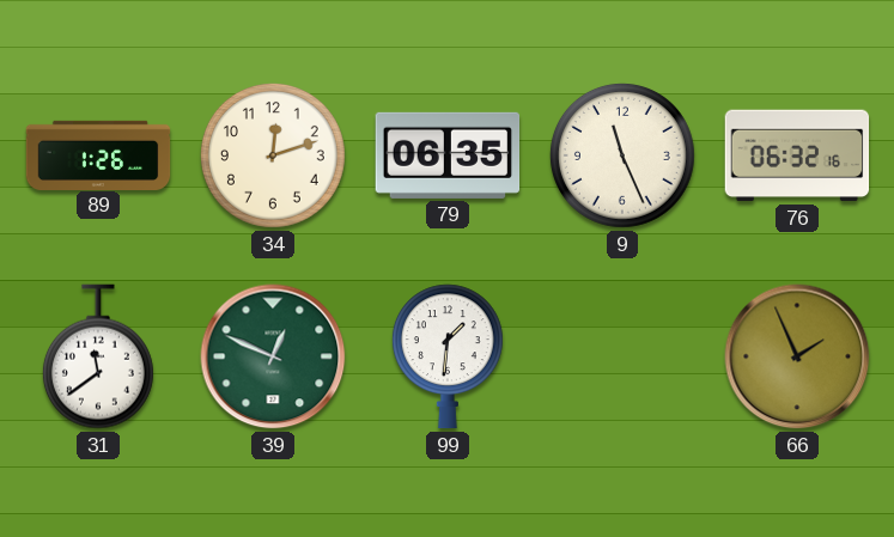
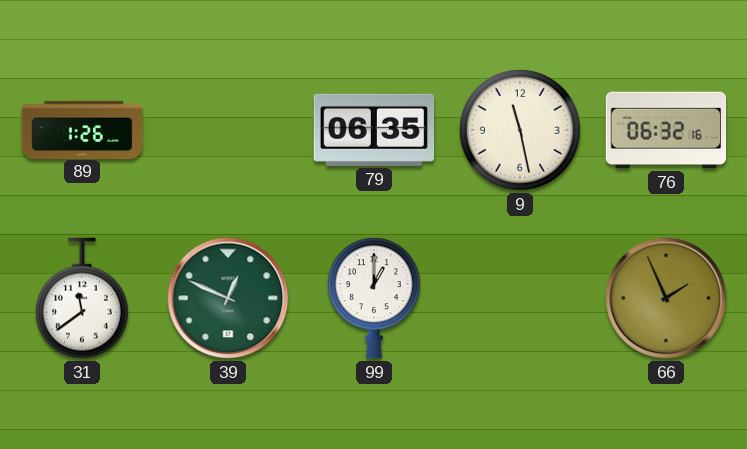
34: 12:12 -> none
9: 11:26 -> 11:28
99: 1:31 -> 1:00
